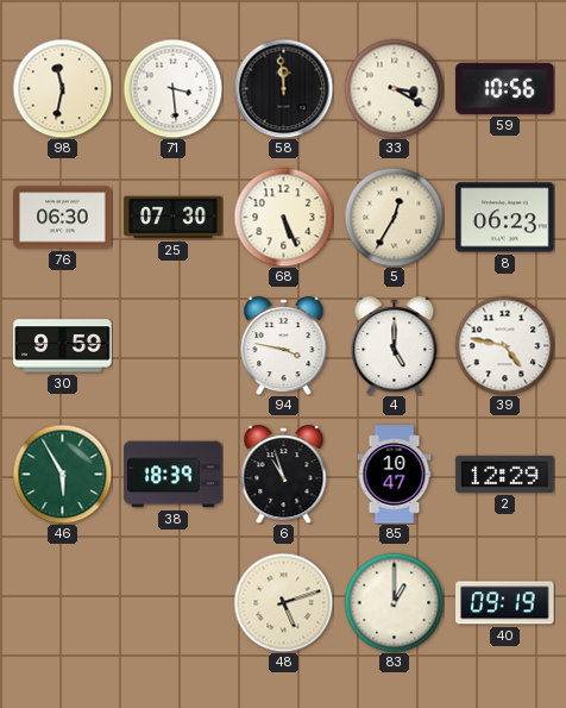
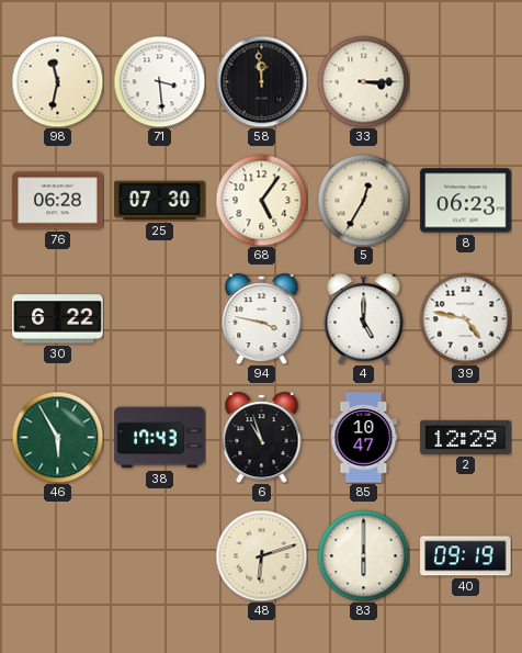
33: 3:20 -> 3:15
59: 10:56 -> none
76: 06:30 -> 06:28
68: 5:26 -> 5:06
30: 9:59 -> 6:22
38: 18:39 -> 17:43
48: 5:12 -> 6:12
83: 1:00 -> 6:00
